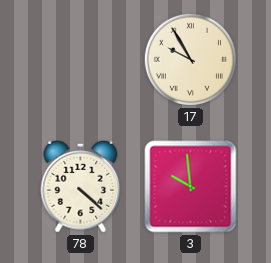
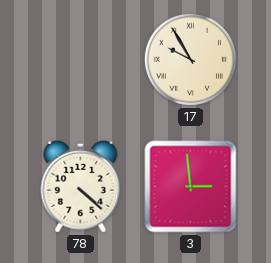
3: 9:59 -> 2:59
